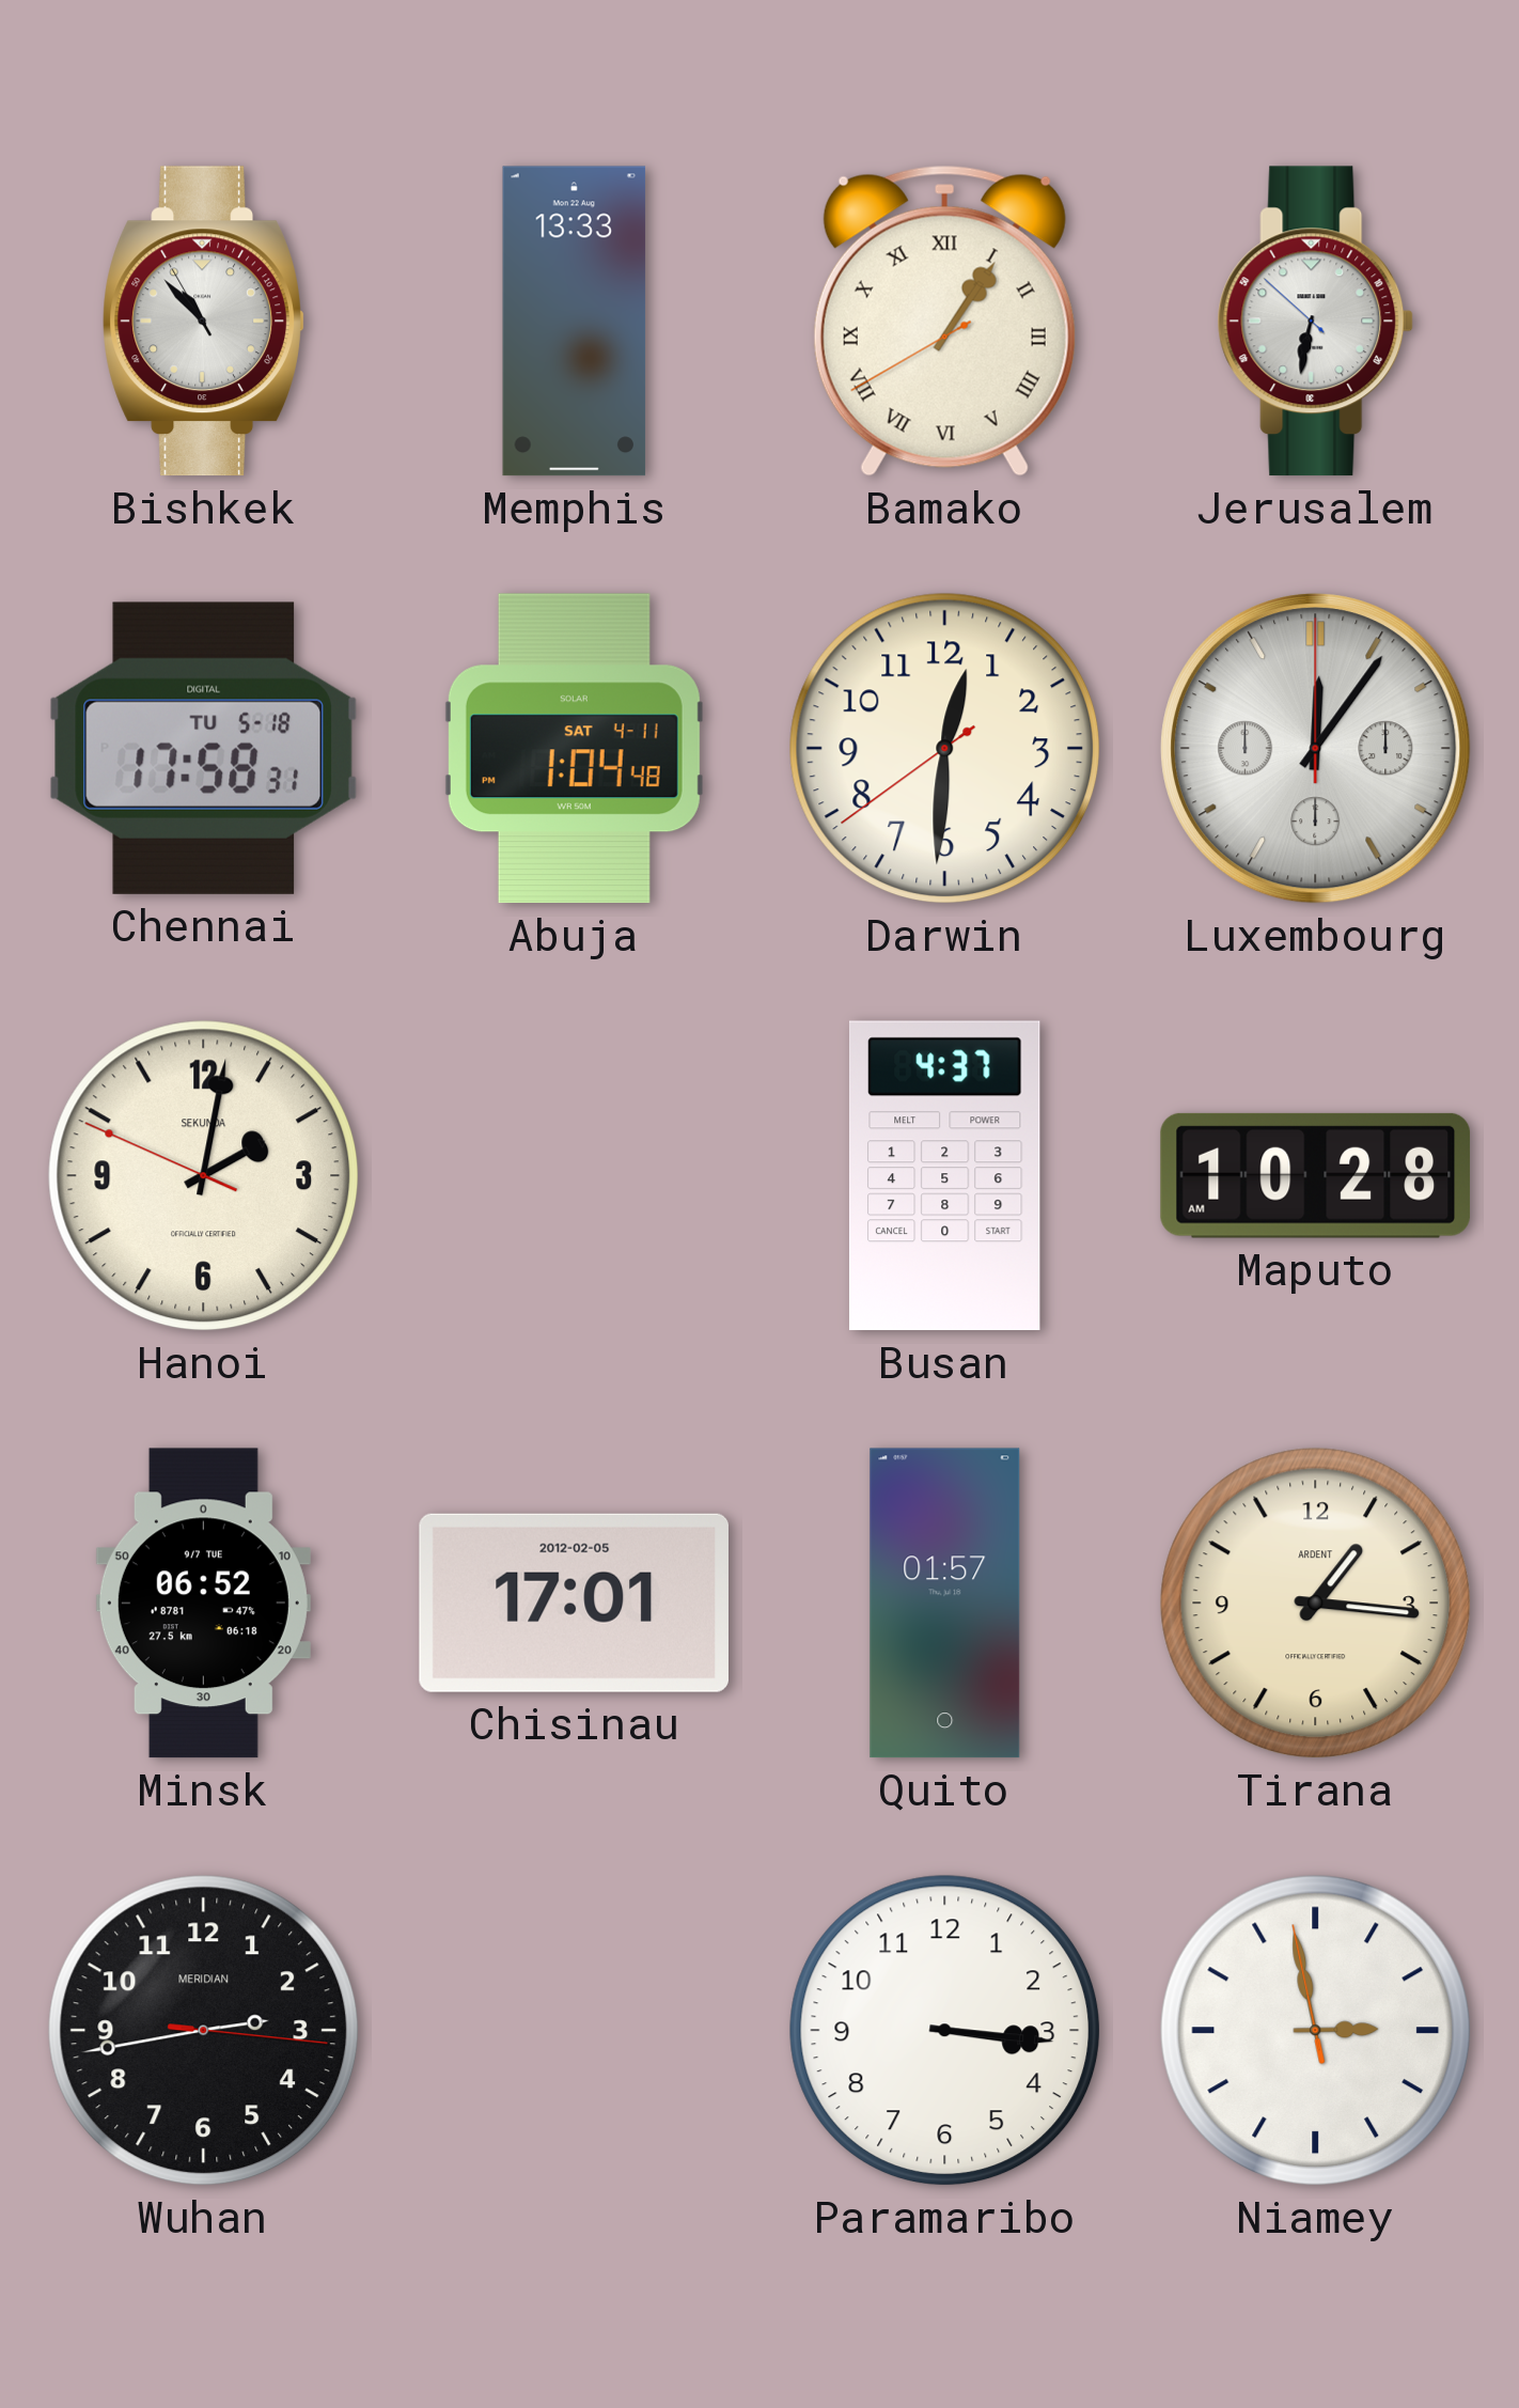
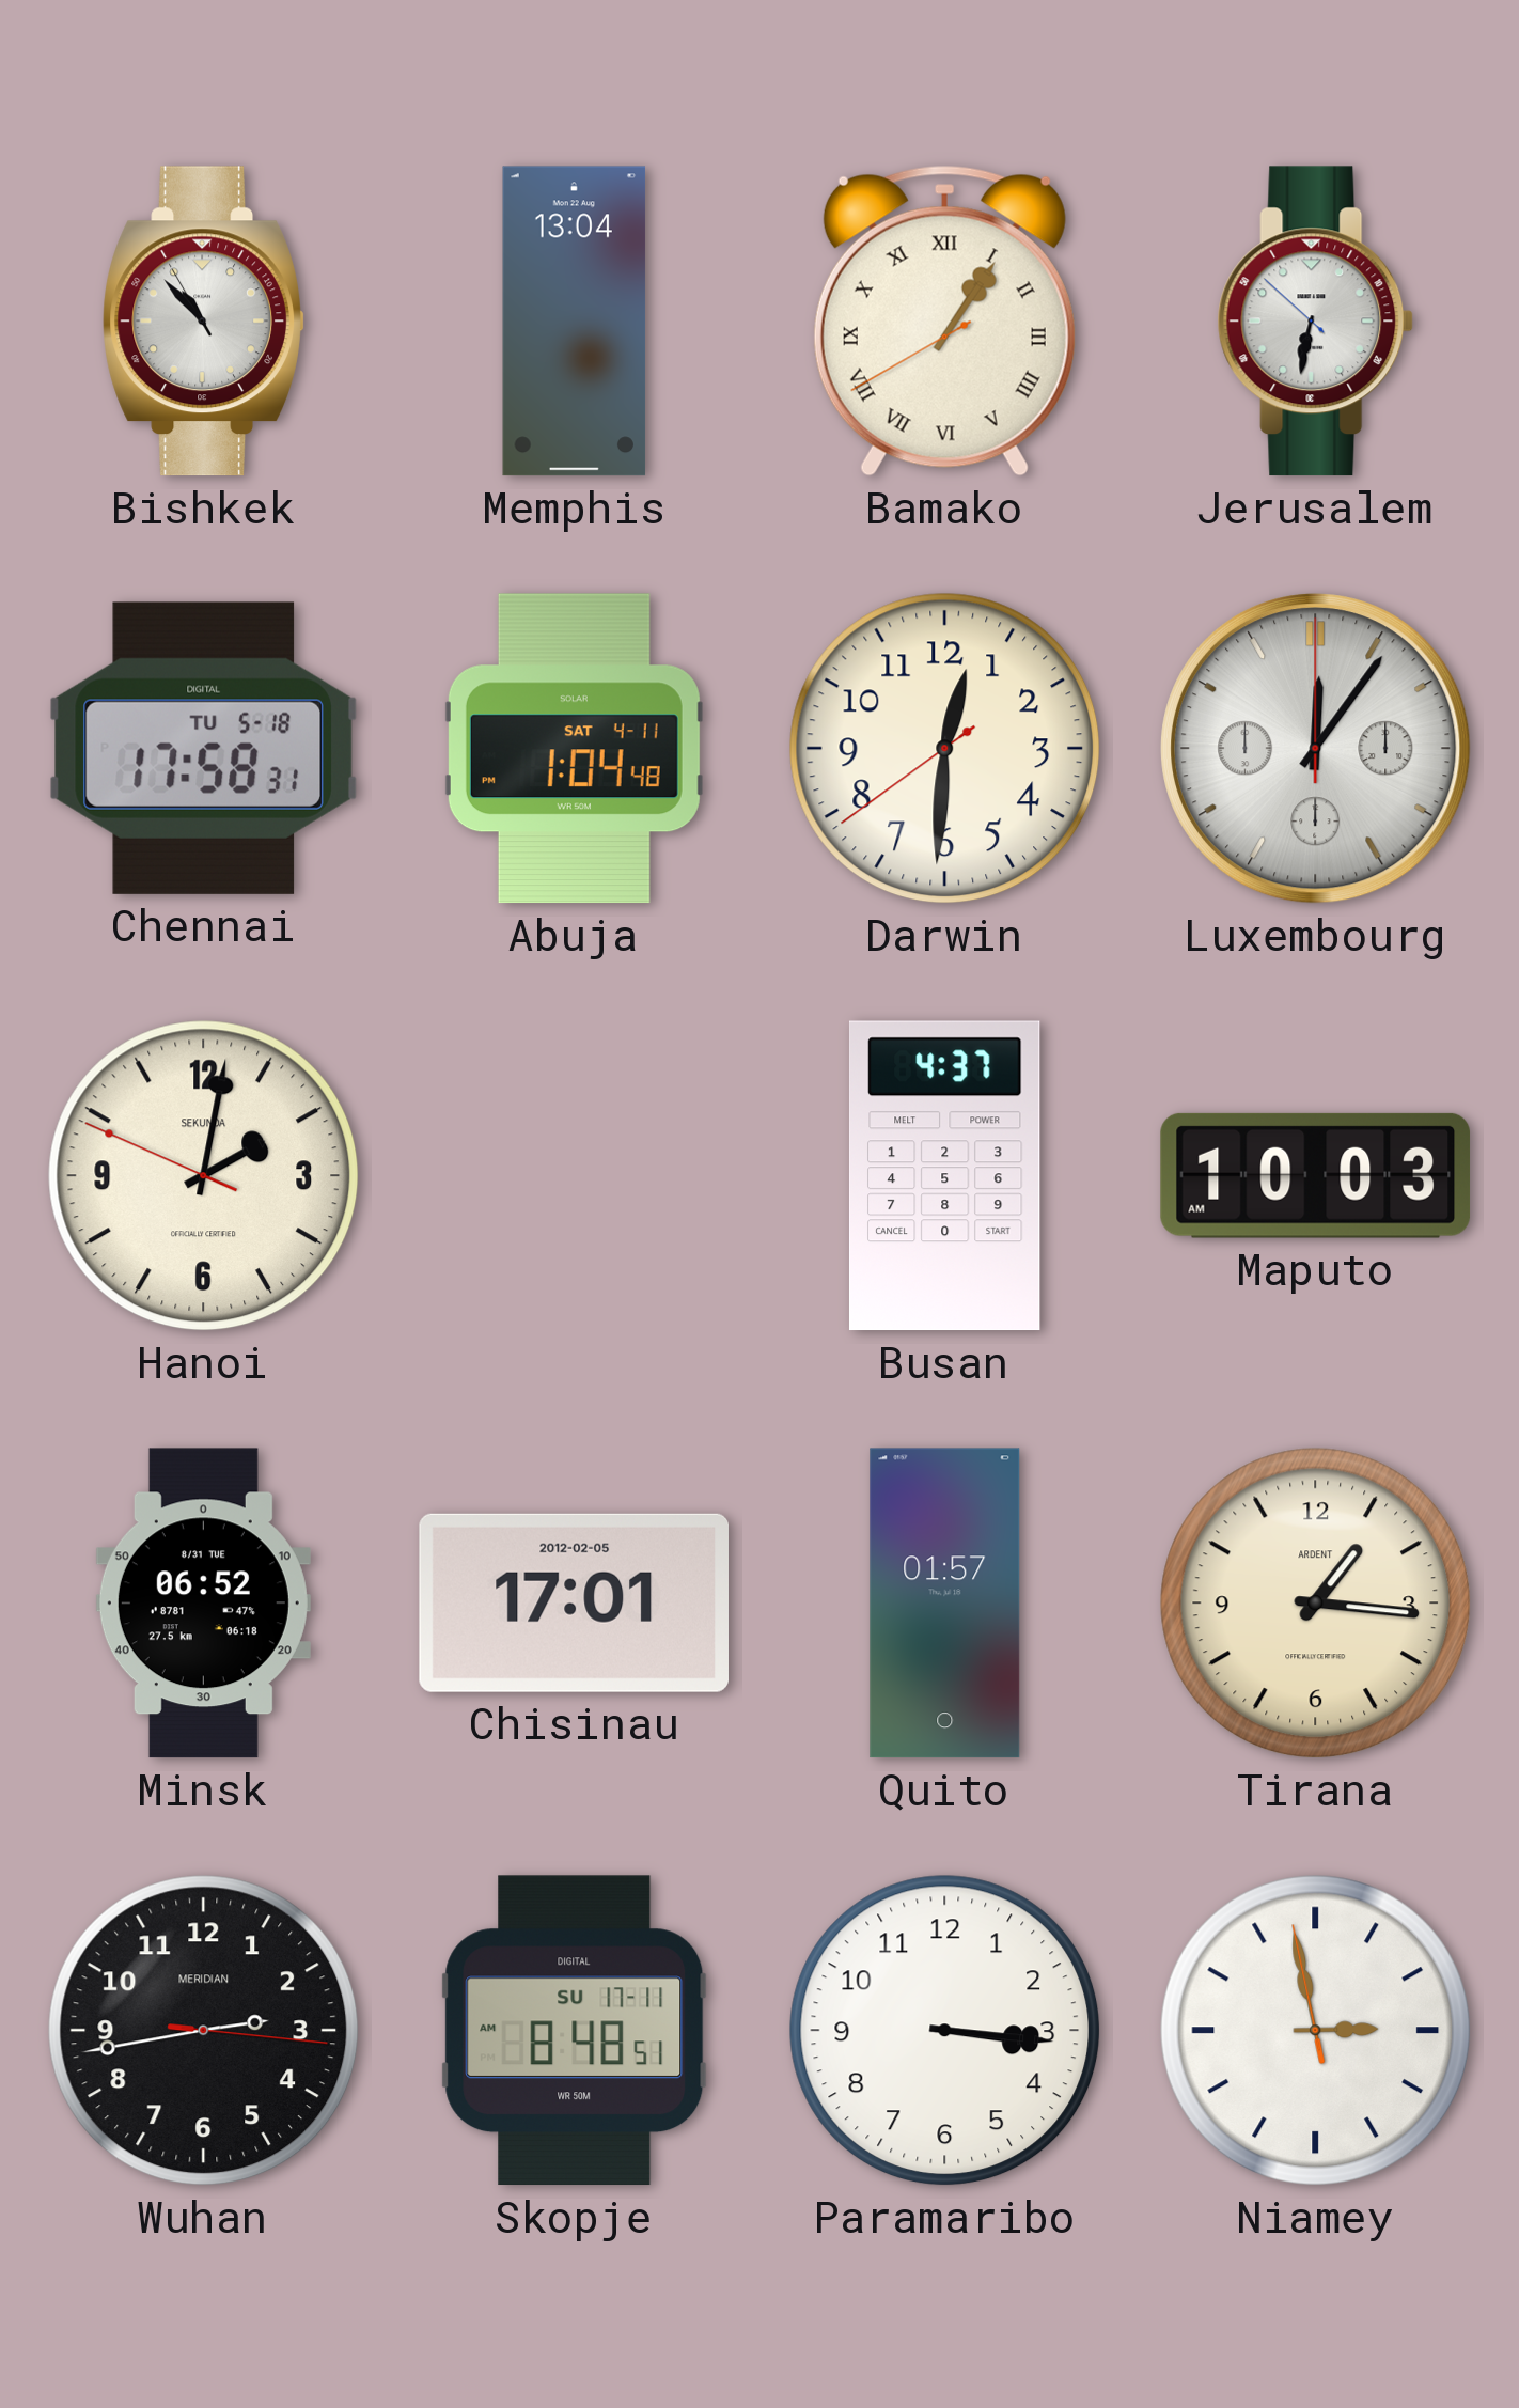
Memphis: 13:33 -> 13:04
Maputo: 10:28 -> 10:03
Minsk date: 9/7 TUE -> 8/31 TUE
Skopje: none -> 8:48
